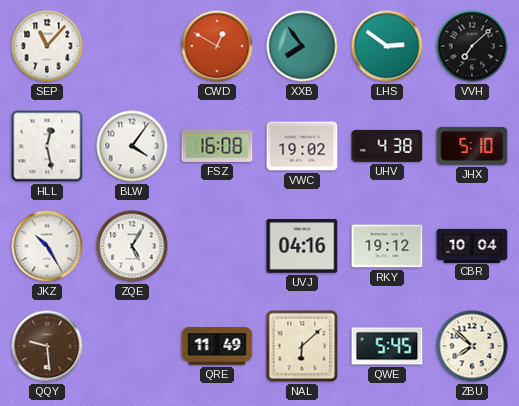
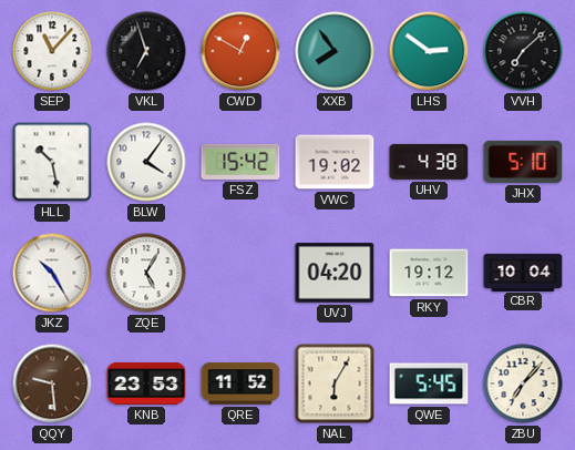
VKL: none -> 6:57
HLL: 12:28 -> 10:28
FSZ: 16:08 -> 15:42
UVJ: 04:16 -> 04:20
KNB: none -> 23:53
QRE: 11:49 -> 11:52
NAL: 6:08 -> 6:05
ZBU: 7:52 -> 7:07
